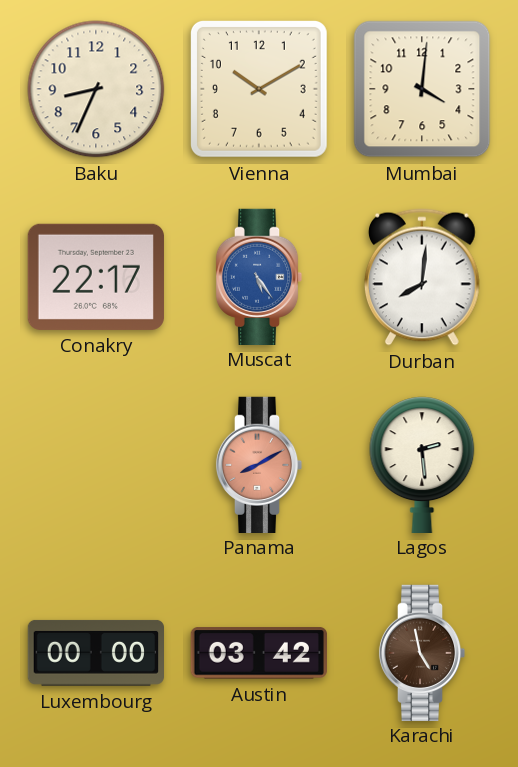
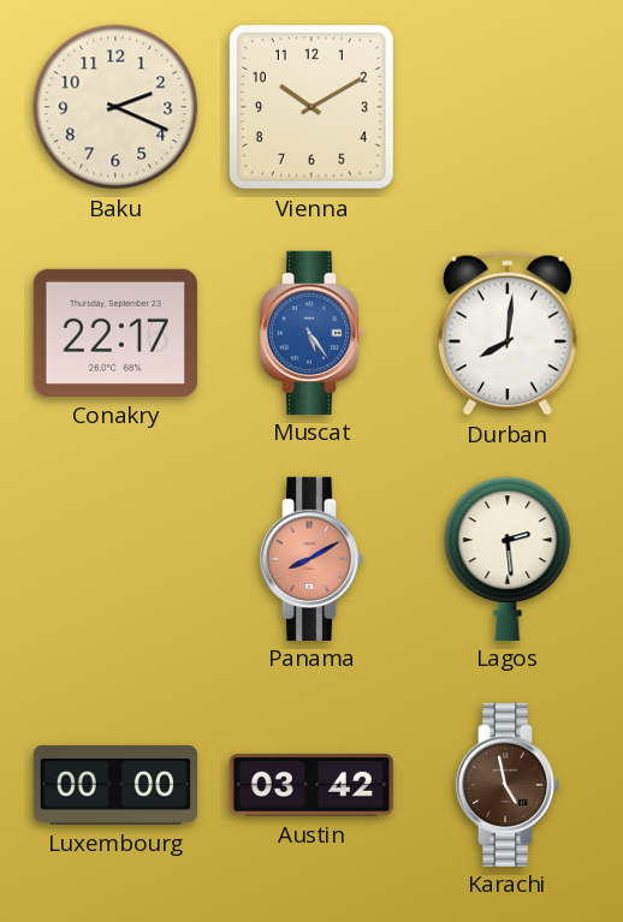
Baku: 8:34 -> 2:19
Mumbai: 4:01 -> none
